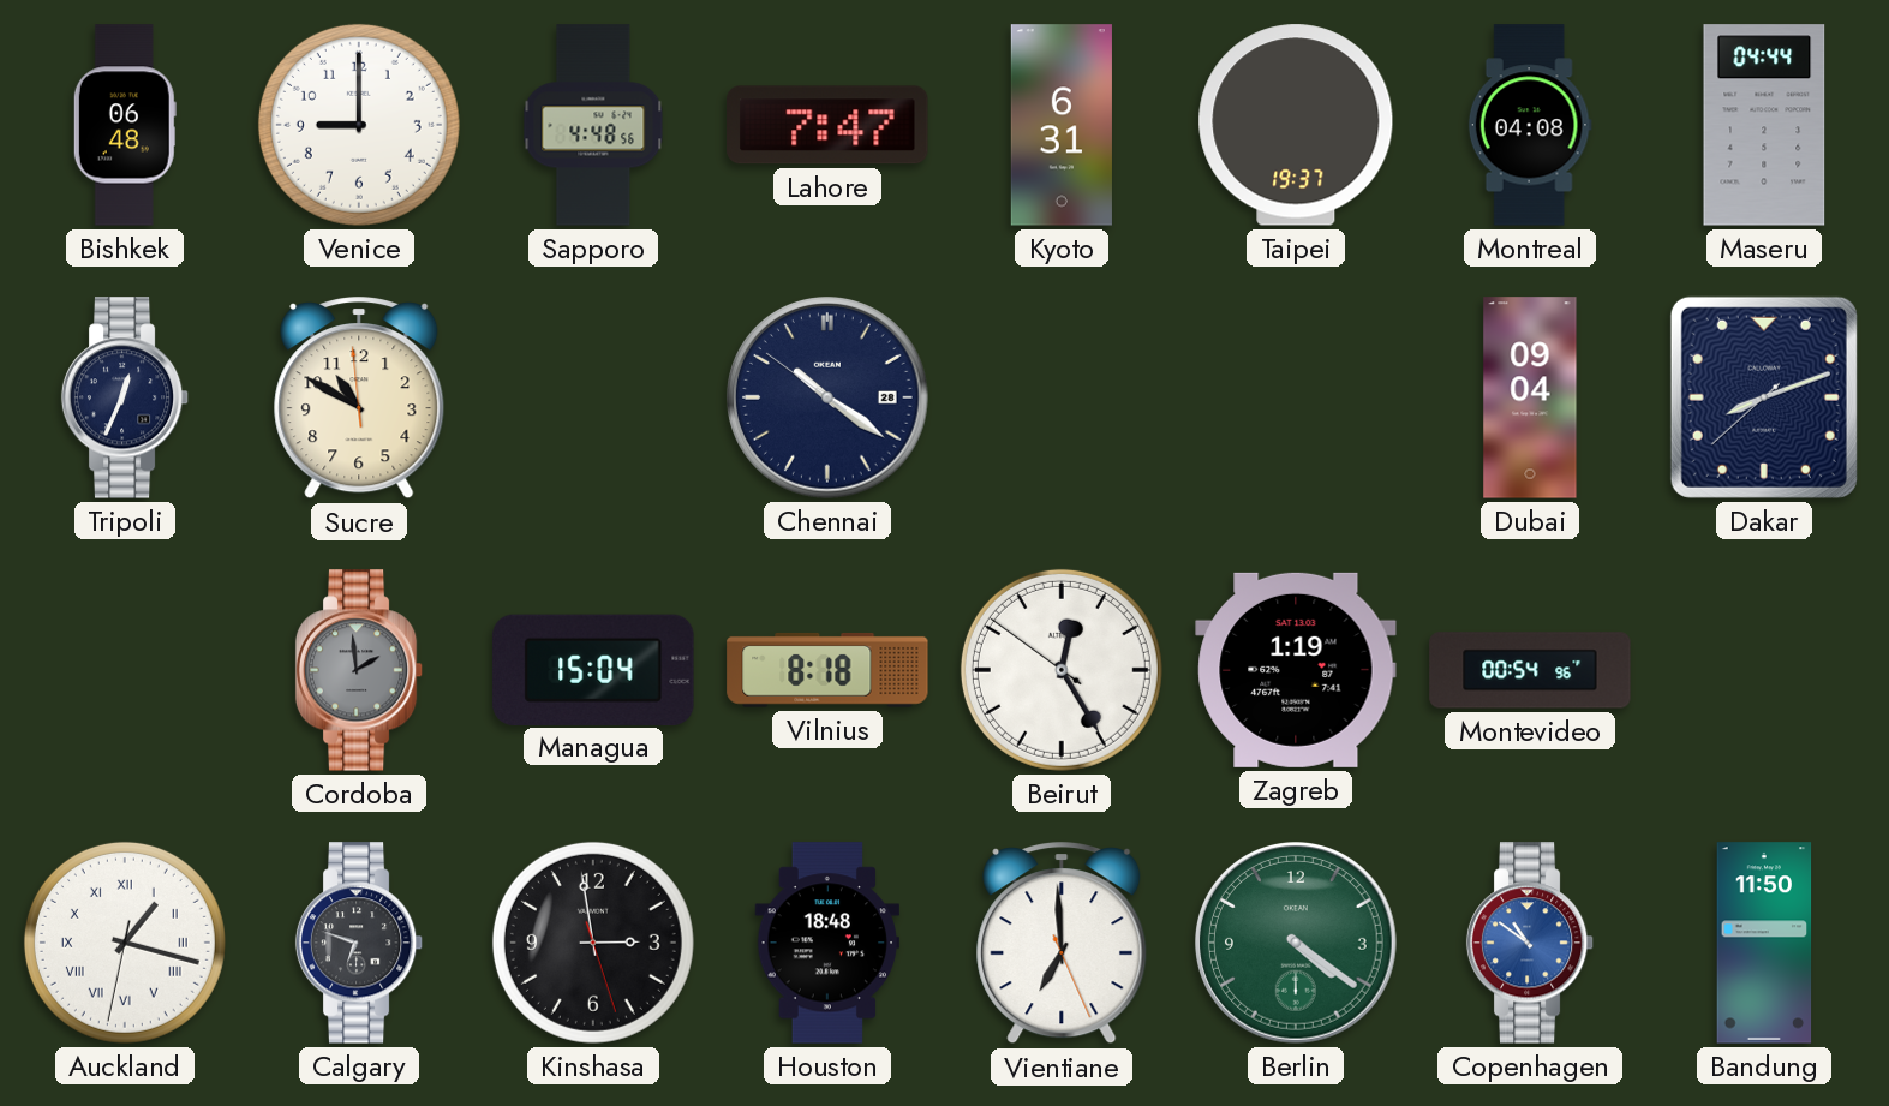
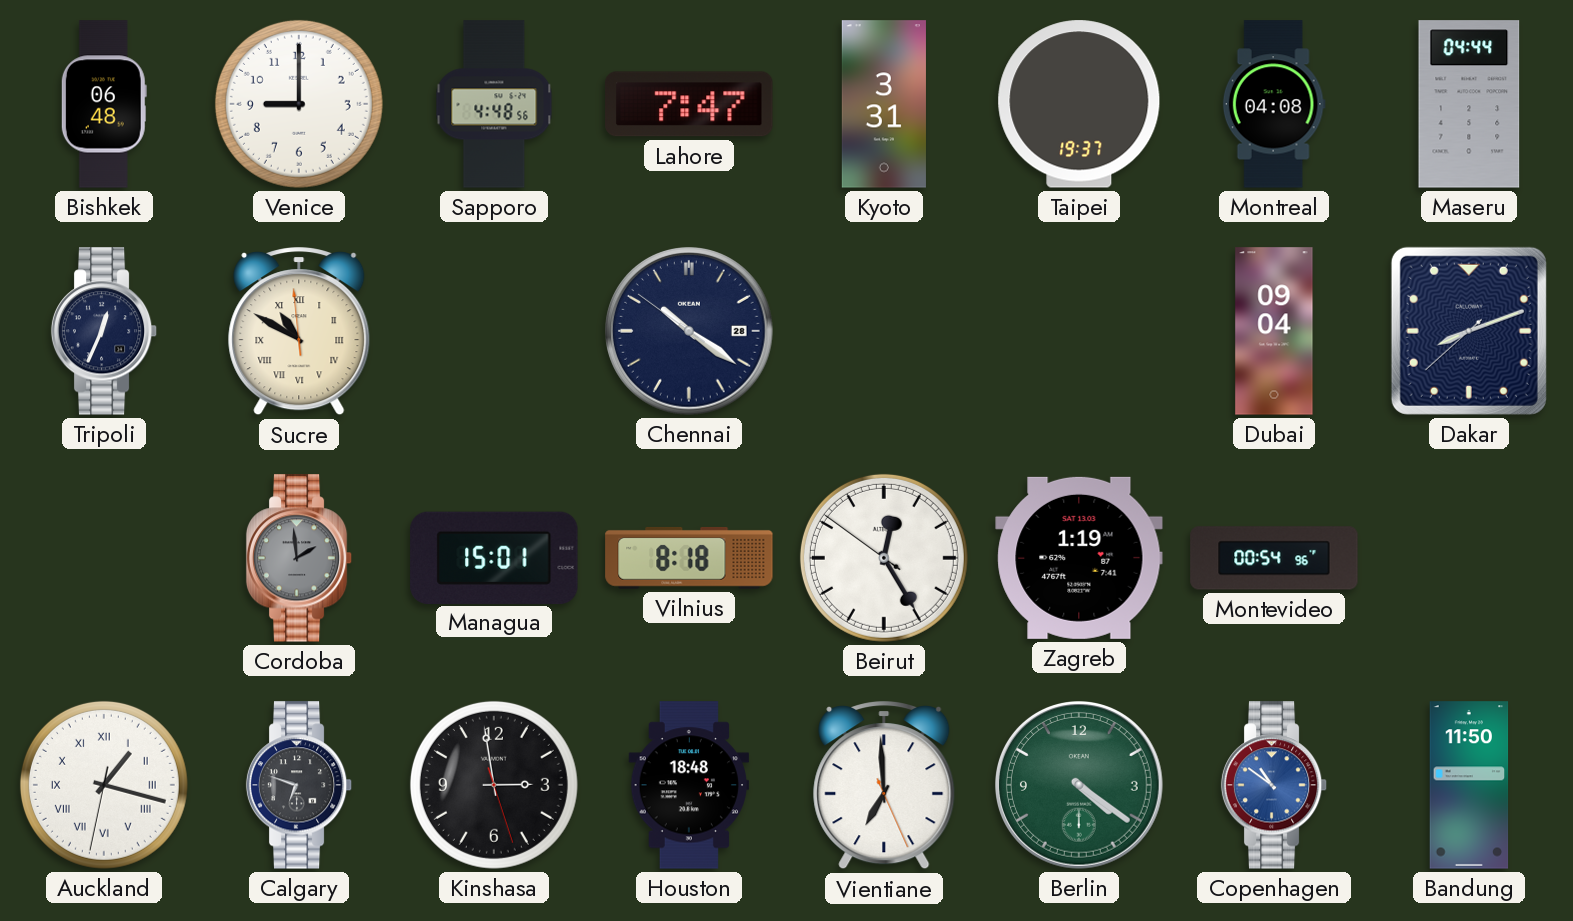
Kyoto: 6:31 -> 3:31
Sucre numerals: Arabic -> Roman
Managua: 15:04 -> 15:01
